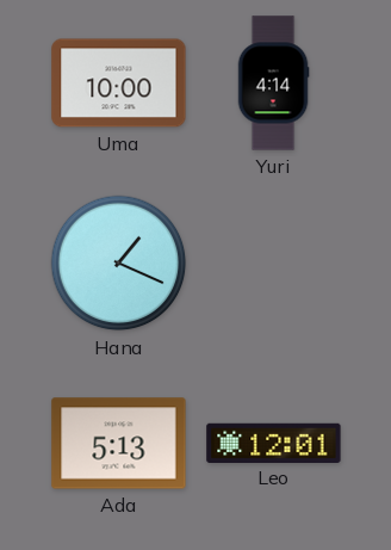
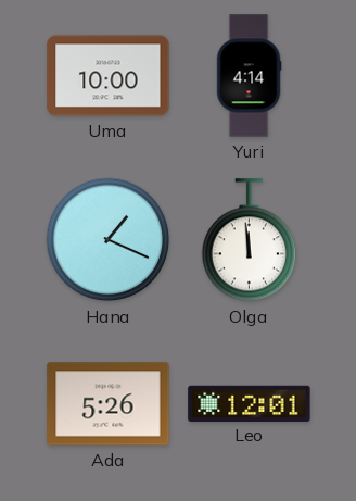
Olga: none -> 11:59
Ada: 5:13 -> 5:26
